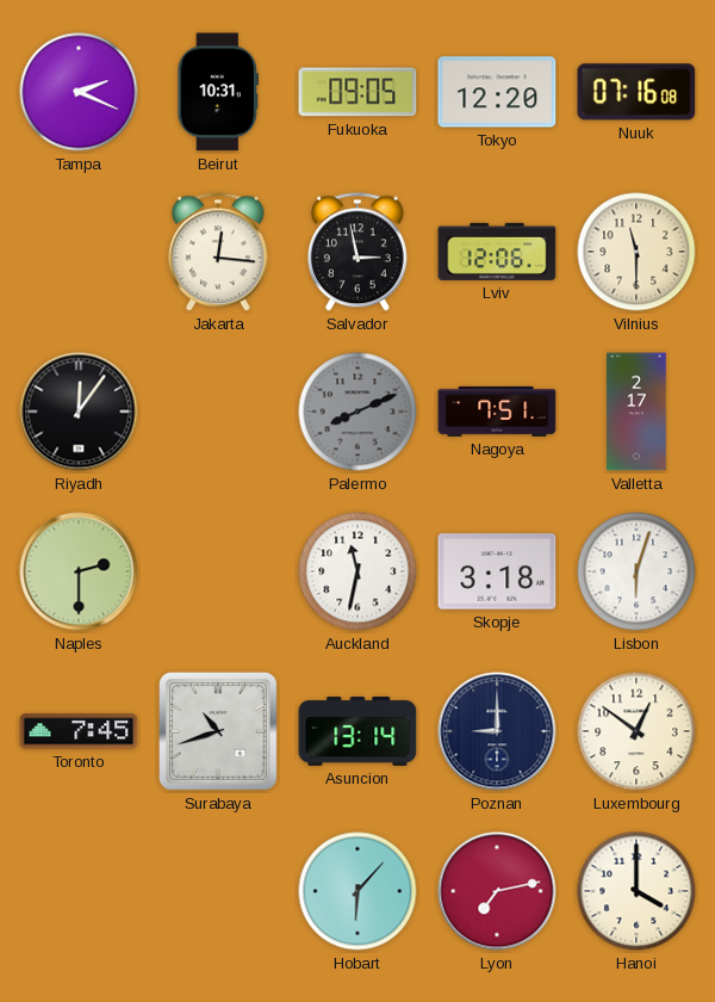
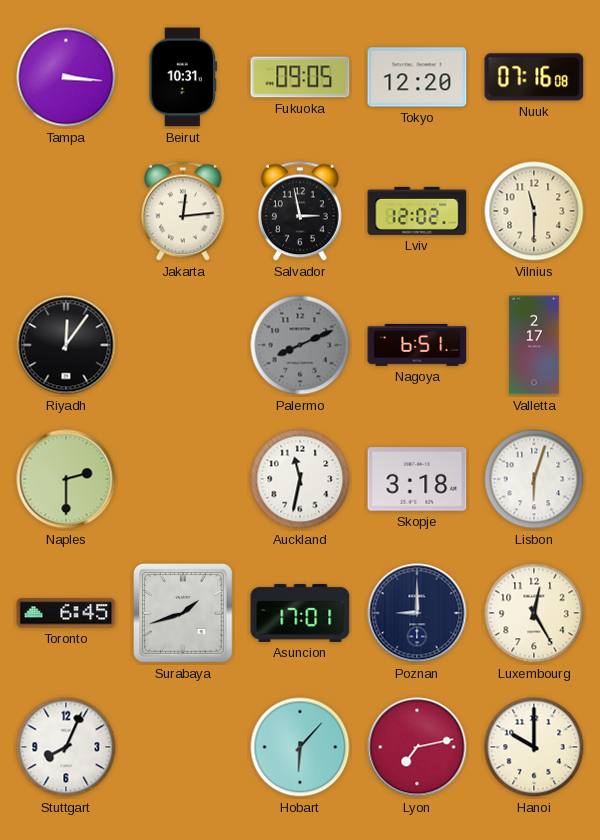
Tampa: 2:19 -> 3:16
Jakarta: 12:16 -> 12:14
Lviv: 12:06 -> 12:02
Nagoya: 7:51 -> 6:51
Toronto: 7:45 -> 6:45
Surabaya: 10:42 -> 1:42
Asuncion: 13:14 -> 17:01
Luxembourg: 12:51 -> 12:25
Stuttgart: none -> 8:04
Hanoi: 4:00 -> 10:00
